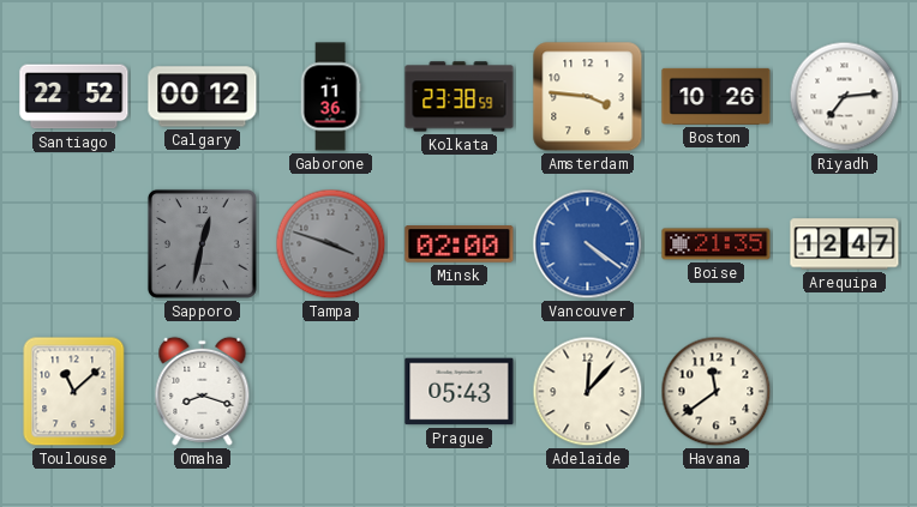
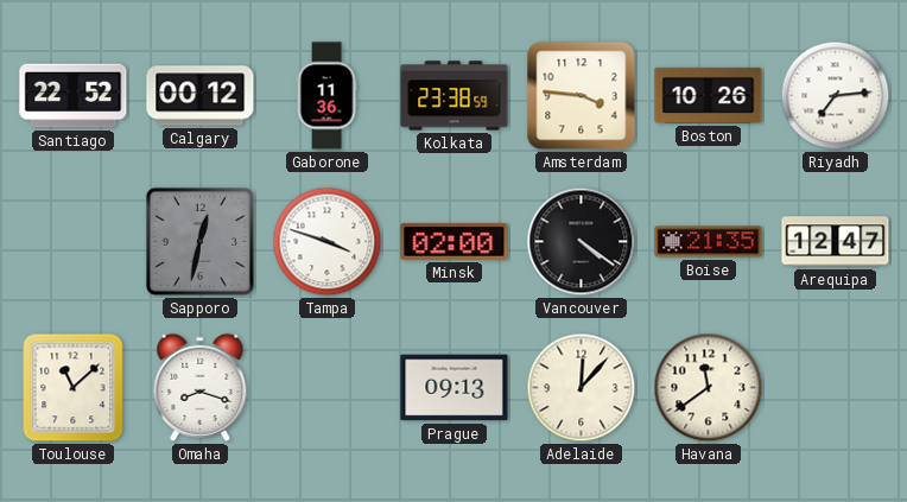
Tampa dial: grey -> white
Vancouver dial: blue -> black
Prague: 05:43 -> 09:13
